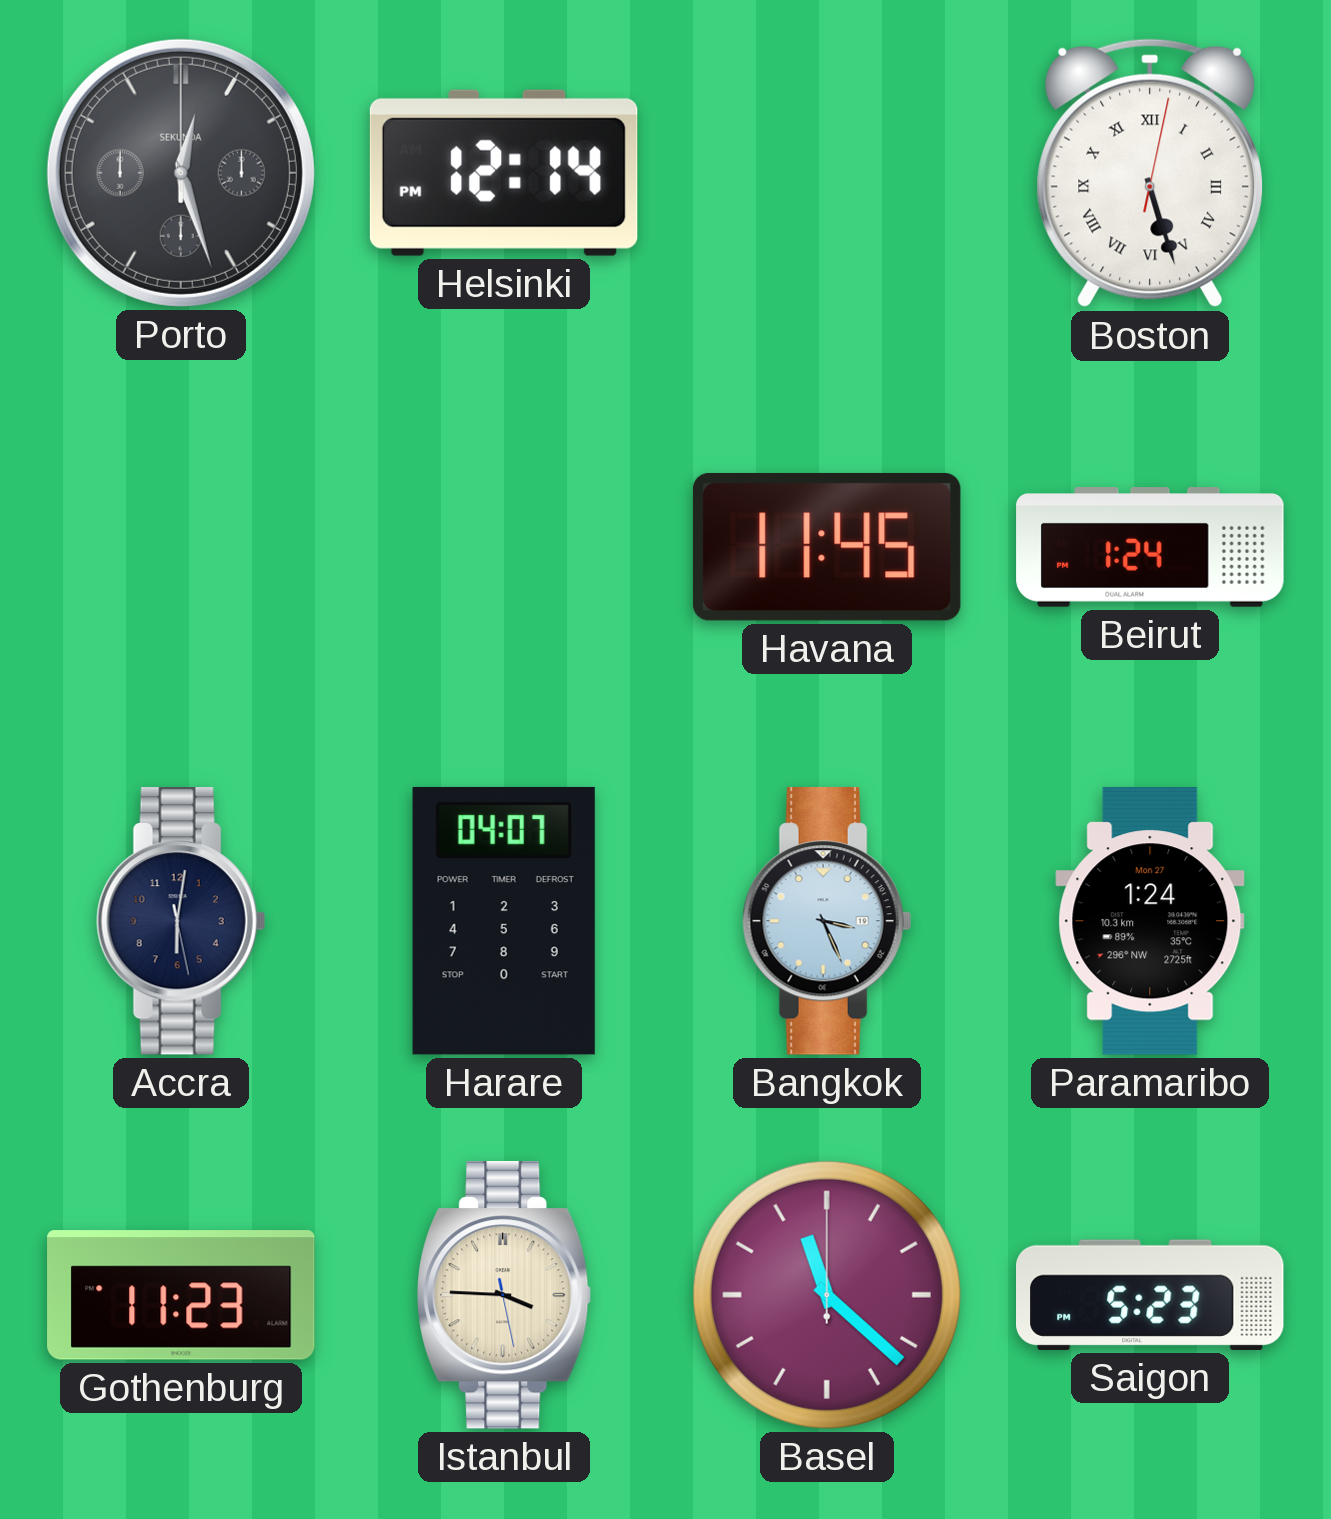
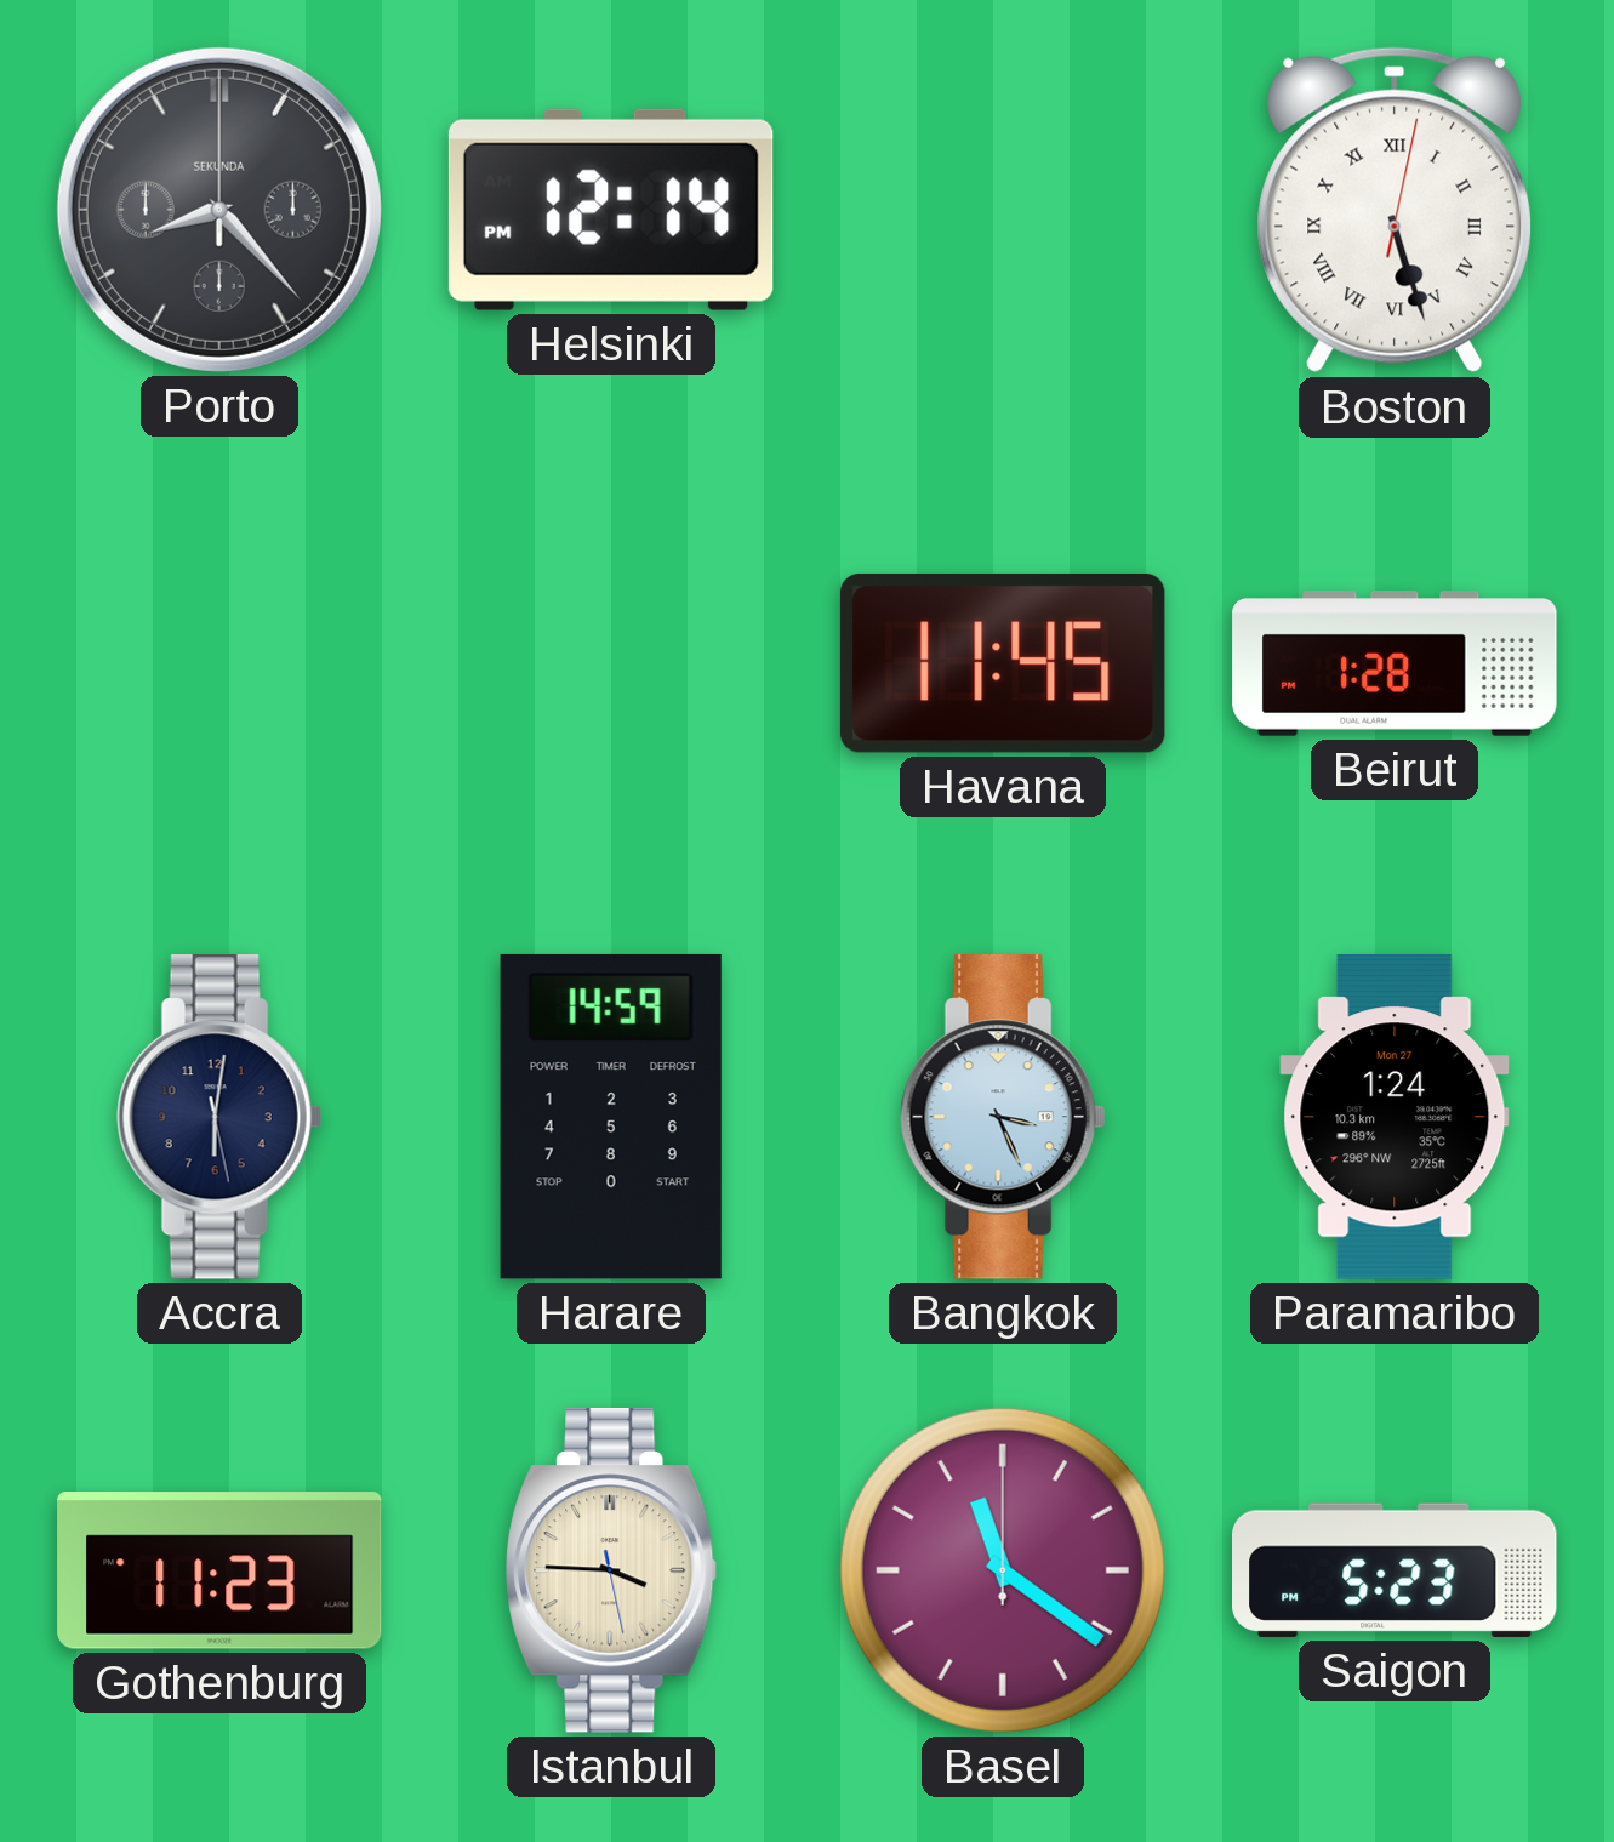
Porto: 12:27 -> 8:23
Beirut: 1:24 -> 1:28
Harare: 04:07 -> 14:59
Basel: 11:22 -> 11:21
